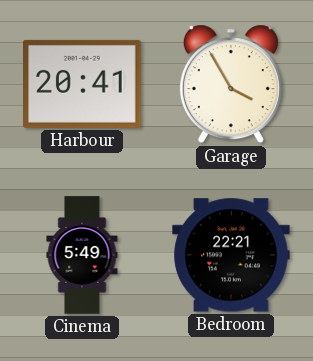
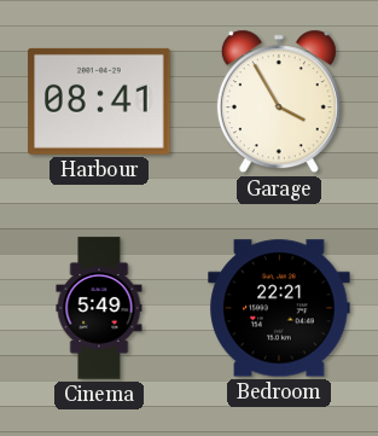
Harbour: 20:41 -> 08:41
